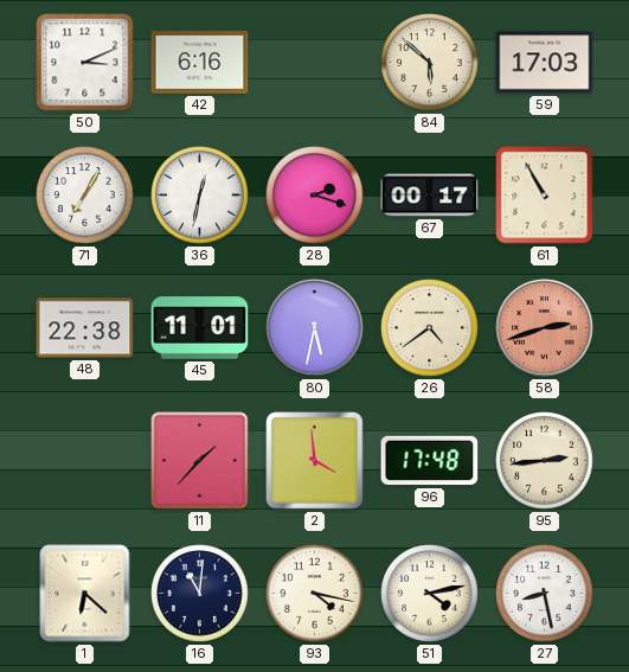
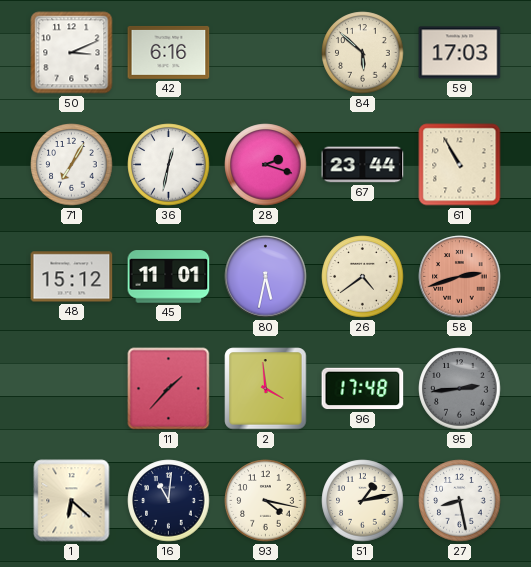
67: 00:17 -> 23:44
48: 22:38 -> 15:12
95 dial: cream -> grey
51: 4:13 -> 1:13
